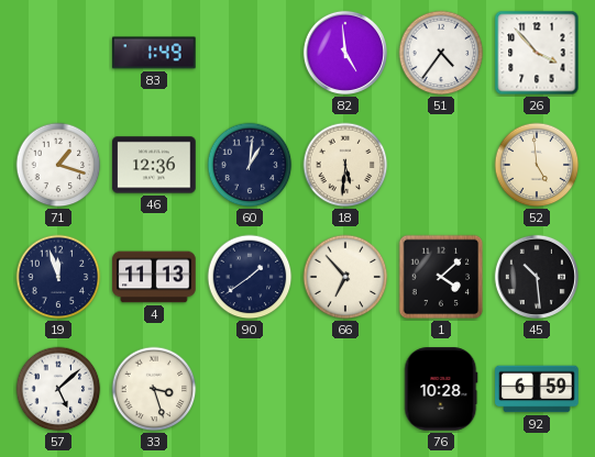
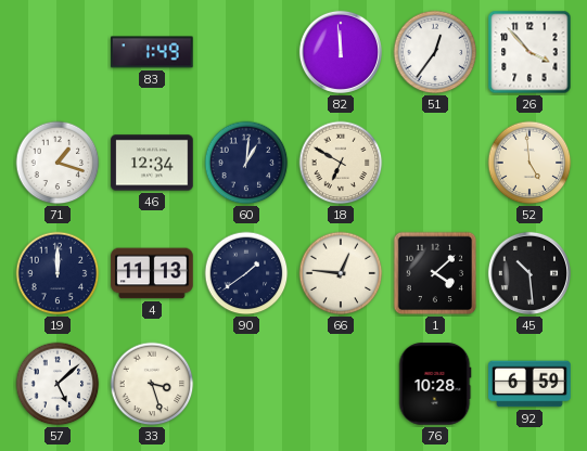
82: 4:59 -> 11:59
51: 4:36 -> 12:36
46: 12:36 -> 12:34
18: 5:31 -> 6:50
19: 11:57 -> 12:00
66: 6:53 -> 12:46
